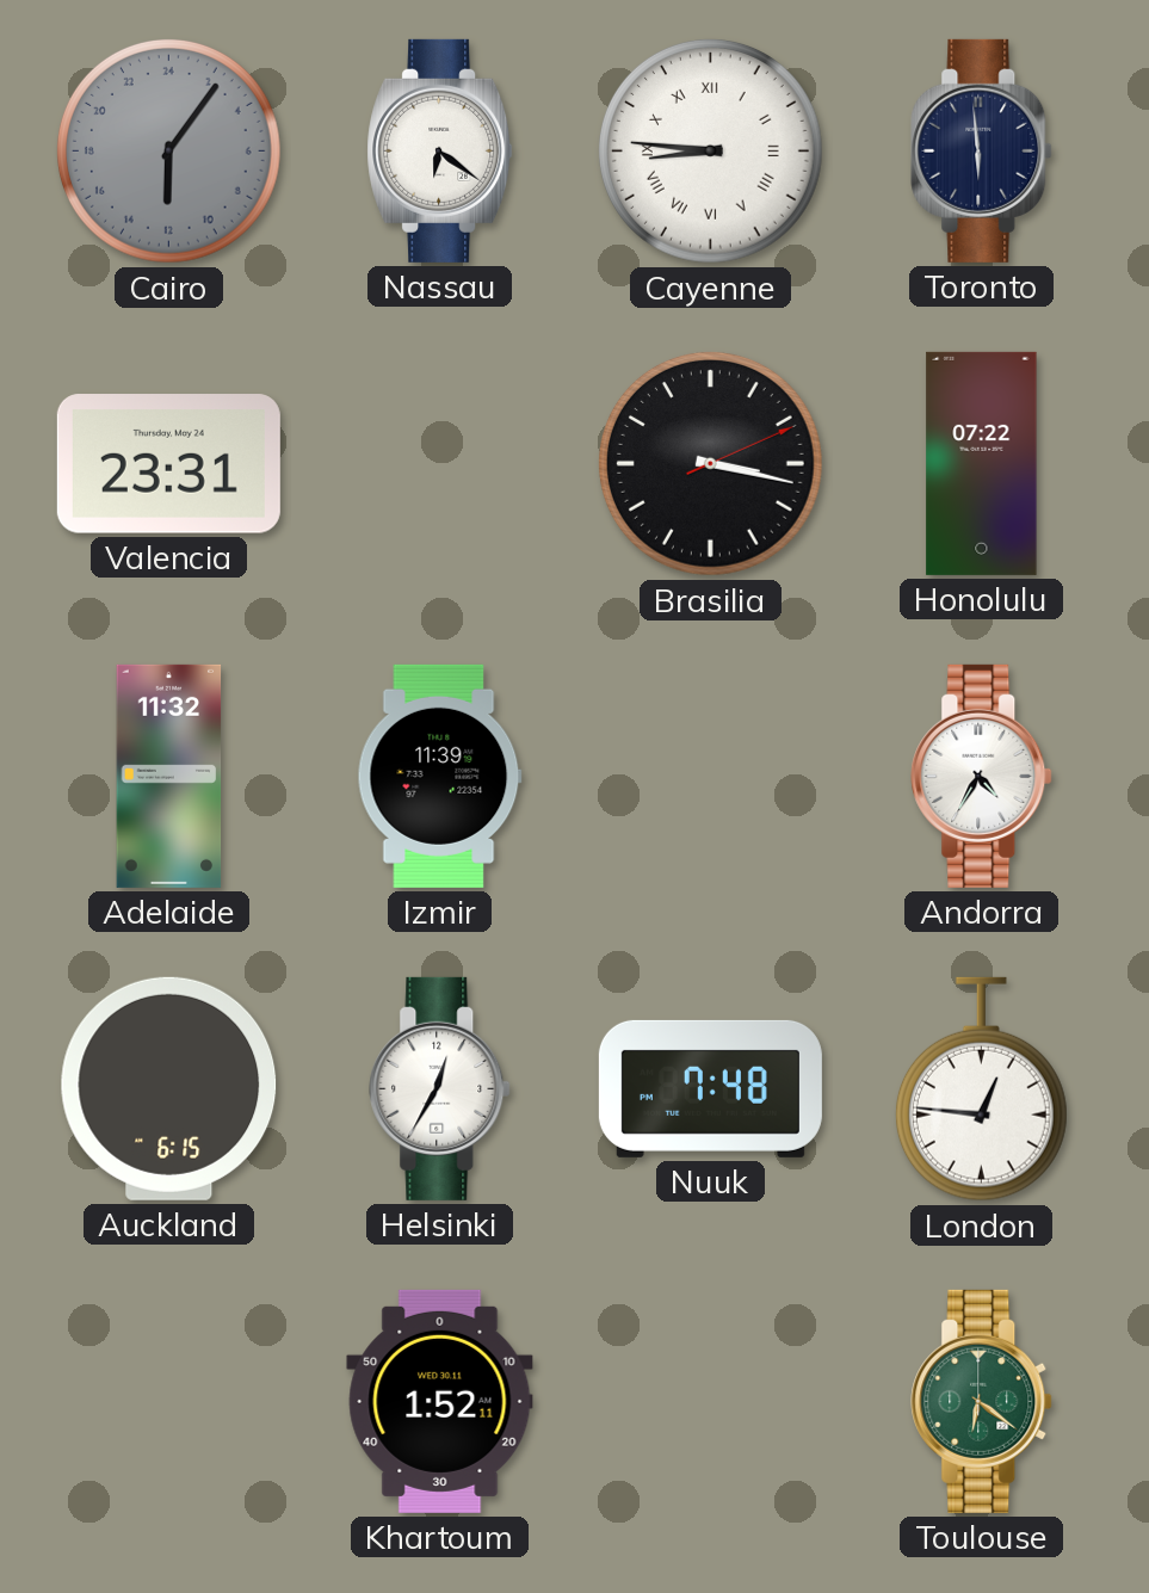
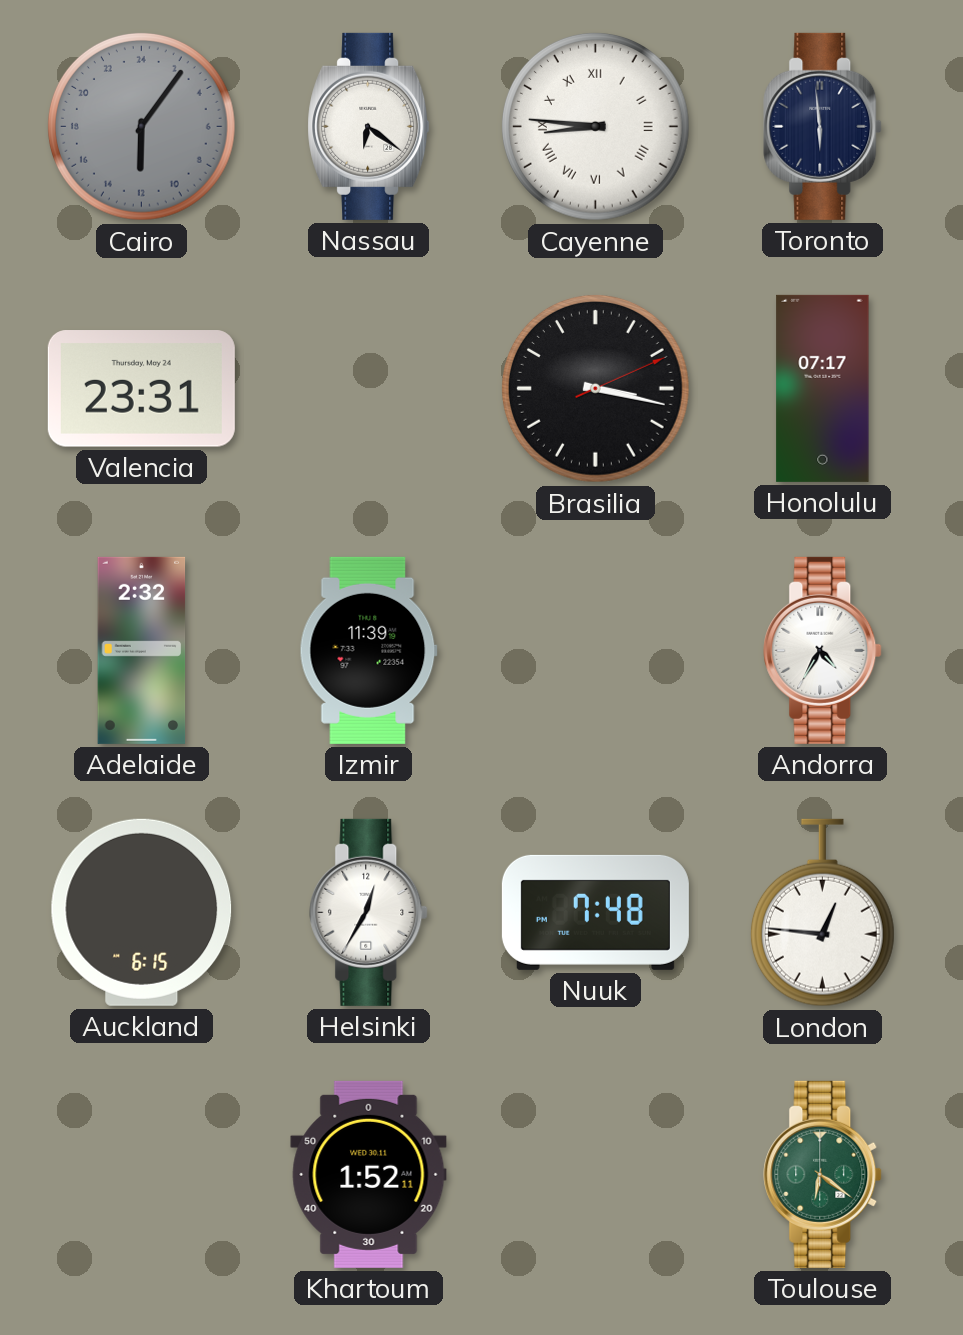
Honolulu: 07:22 -> 07:17
Adelaide: 11:32 -> 2:32
